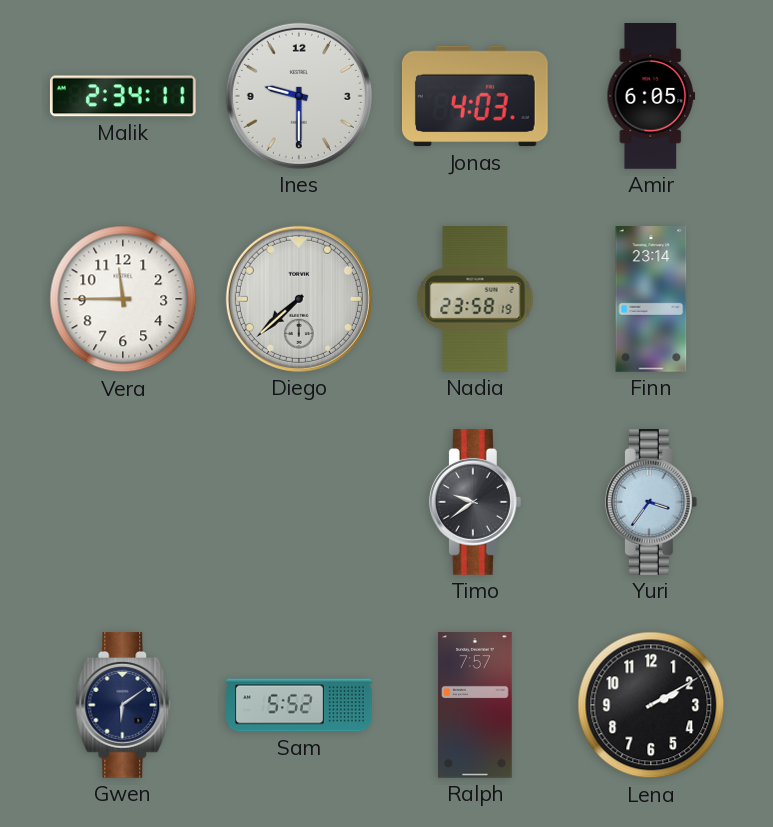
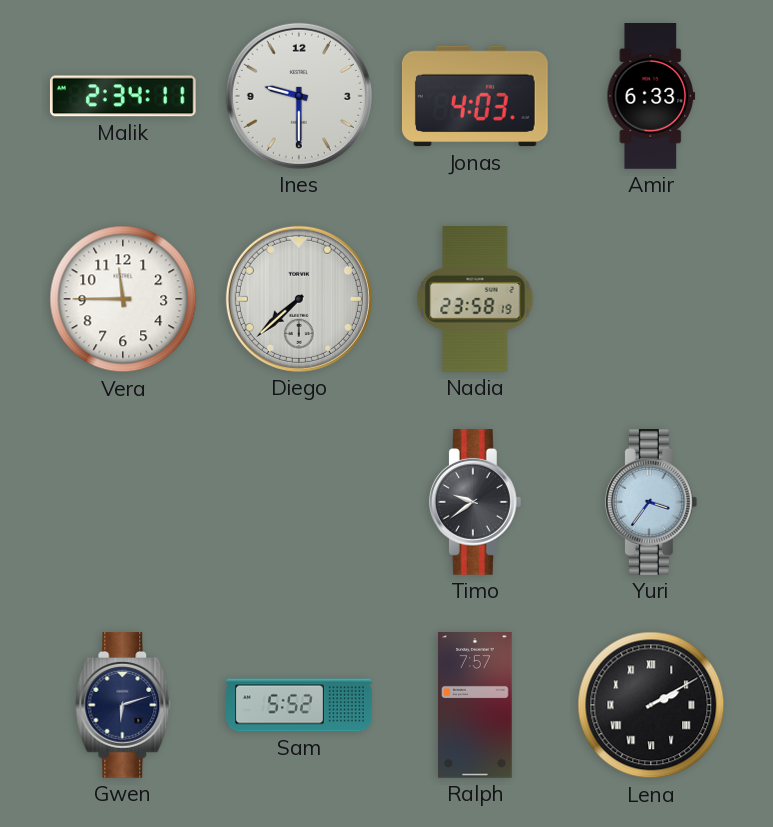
Amir: 6:05 -> 6:33
Finn: 23:14 -> none
Gwen: 6:09 -> 6:12
Lena numerals: Arabic -> Roman
